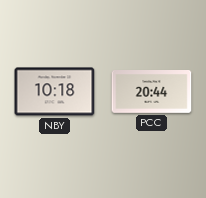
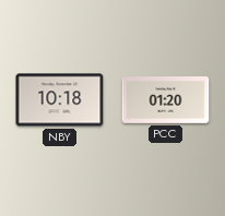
PCC: 20:44 -> 01:20
